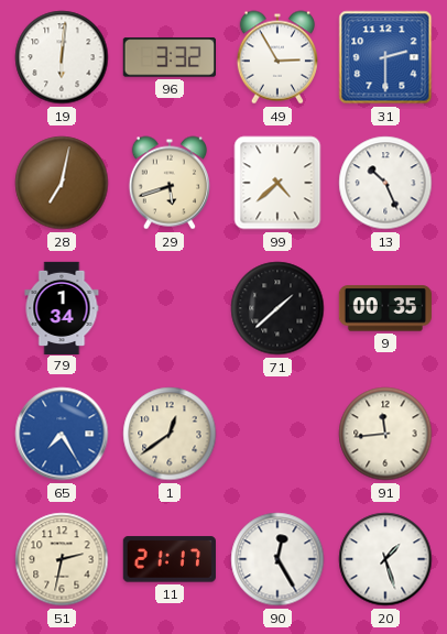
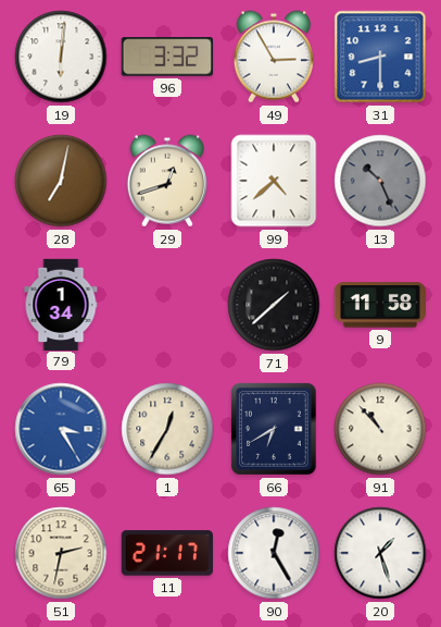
31: 2:30 -> 8:30
29: 5:42 -> 12:42
13 dial: white -> grey
9: 00:35 -> 11:58
65: 7:25 -> 3:25
1: 12:39 -> 12:35
66: none -> 6:40
91: 11:44 -> 10:53
